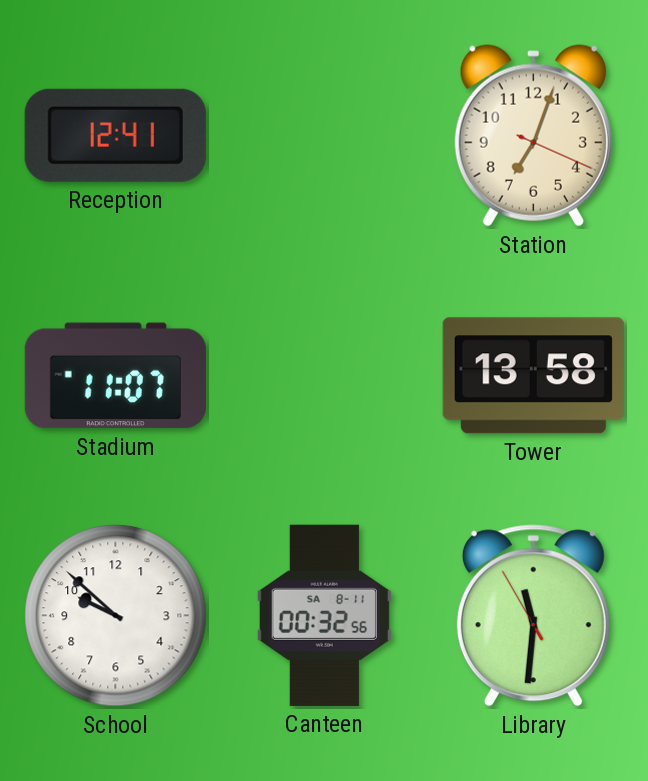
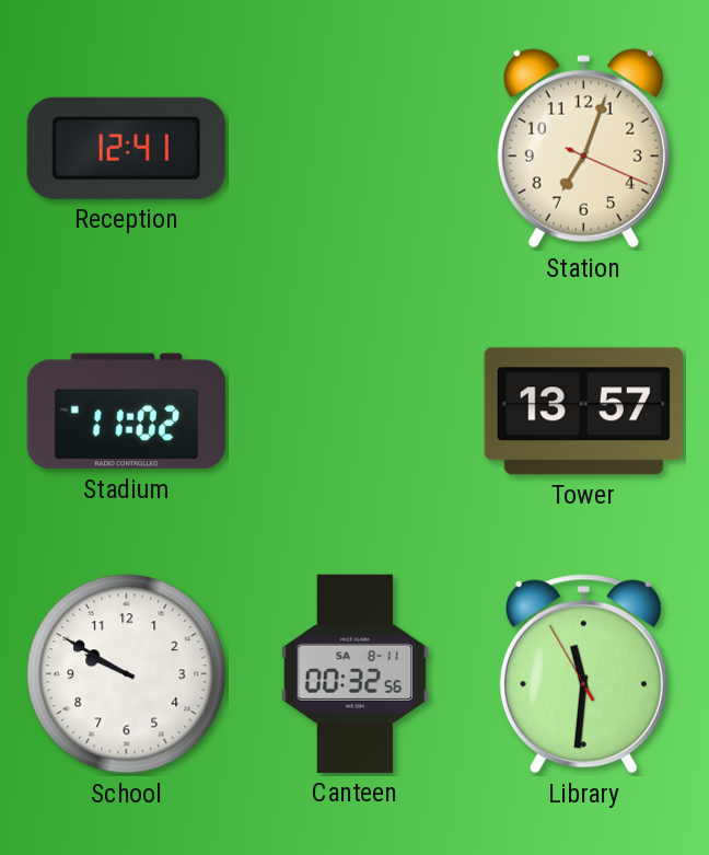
Stadium: 11:07 -> 11:02
Tower: 13:58 -> 13:57
School: 9:52 -> 9:50
